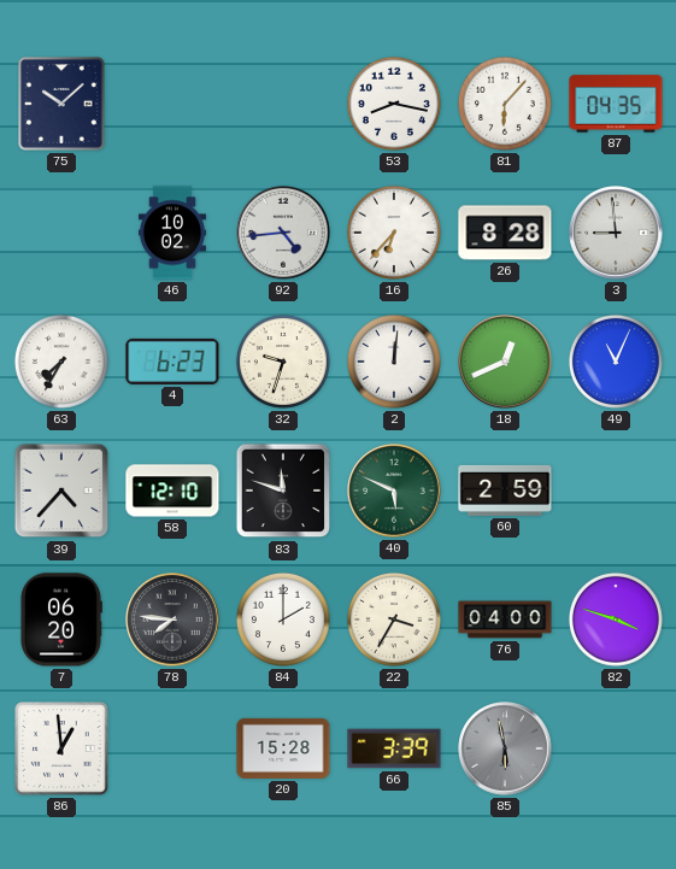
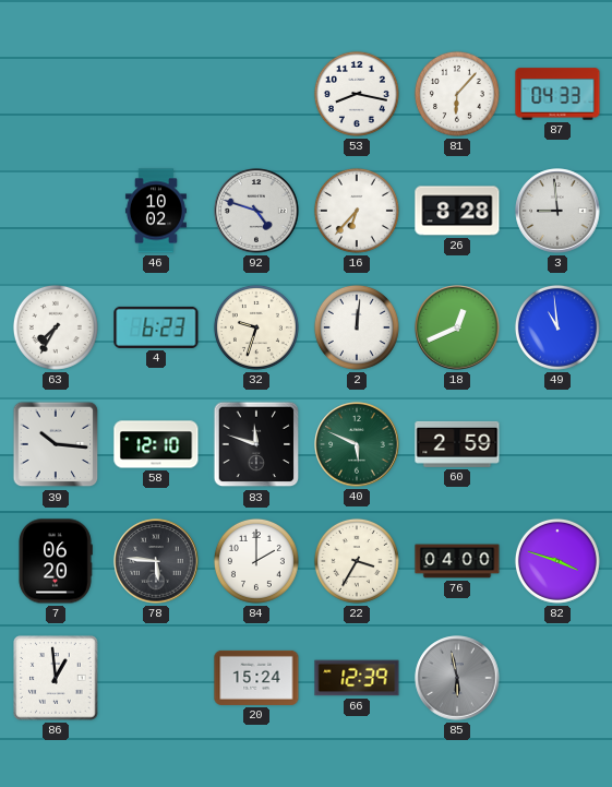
75: 10:08 -> none
87: 04:35 -> 04:33
92: 4:44 -> 4:48
49: 11:04 -> 10:59
39: 4:37 -> 10:16
78: 7:46 -> 5:46
20: 15:28 -> 15:24
66: 3:39 -> 12:39
